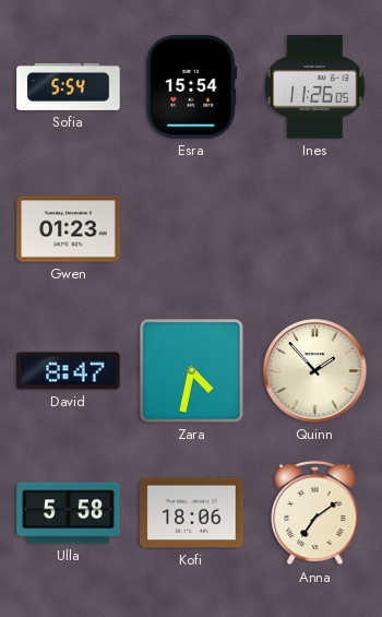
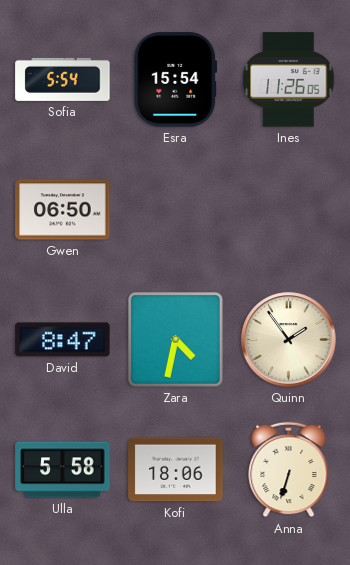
Gwen: 01:23 -> 06:50
Quinn: 1:53 -> 1:54
Anna: 7:09 -> 6:33
